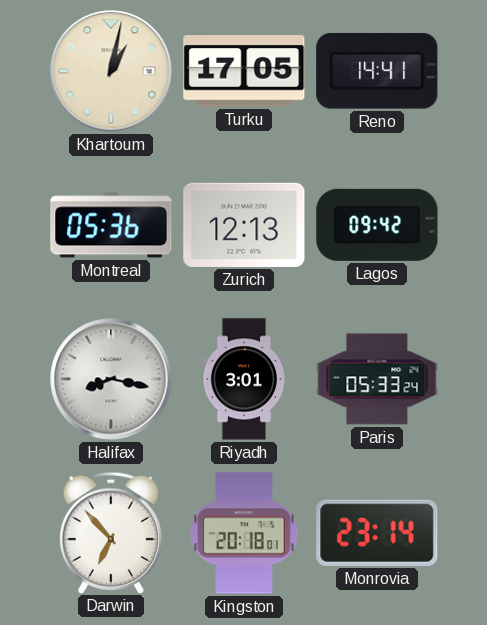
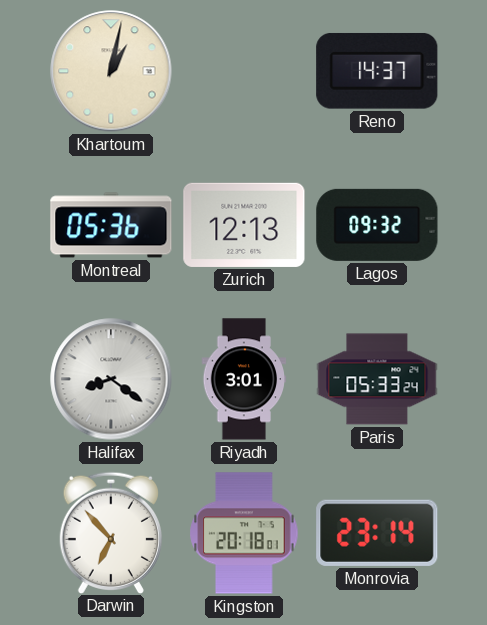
Turku: 17:05 -> none
Reno: 14:41 -> 14:37
Lagos: 09:42 -> 09:32
Halifax: 8:17 -> 8:21
